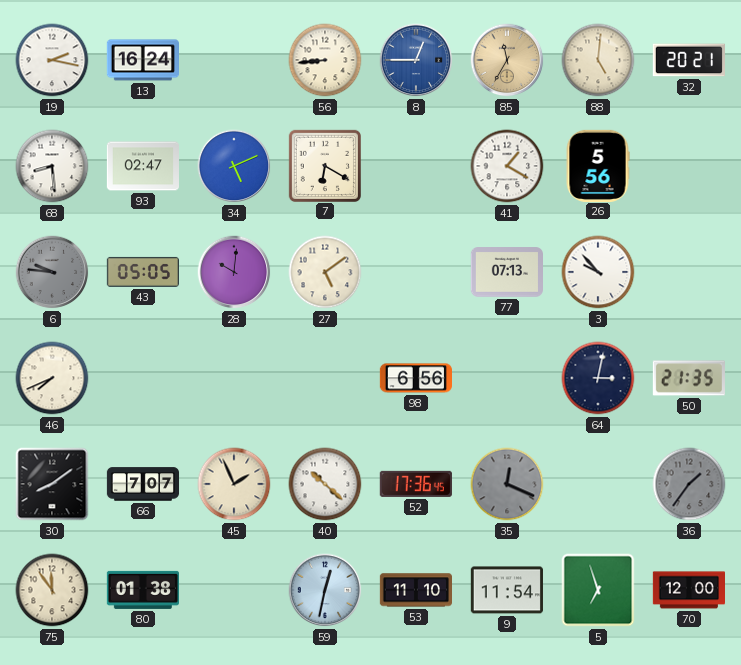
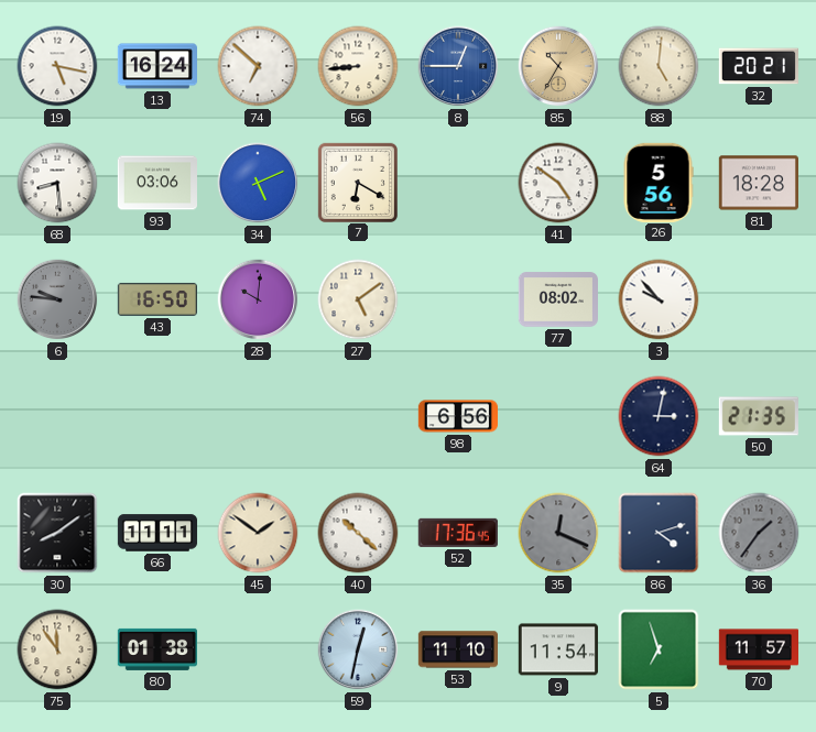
19: 2:17 -> 5:17
74: none -> 6:52
85: 11:35 -> 10:35
93: 02:47 -> 03:06
41: 1:20 -> 4:51
81: none -> 18:28
43: 05:05 -> 16:50
77: 07:13 -> 08:02
46: 7:41 -> none
66: 7:07 -> 11:11
45: 1:56 -> 1:51
86: none -> 4:12
70: 12:00 -> 11:57
